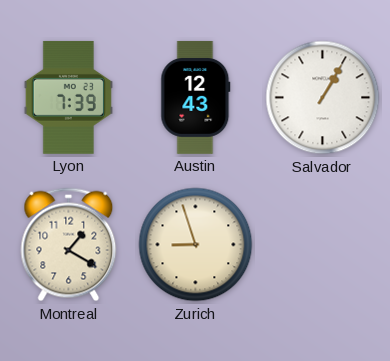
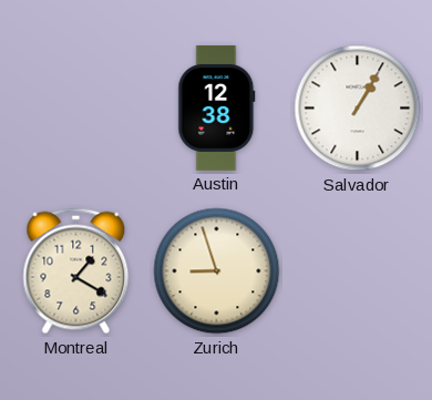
Lyon: 7:39 -> none
Austin: 12:43 -> 12:38
